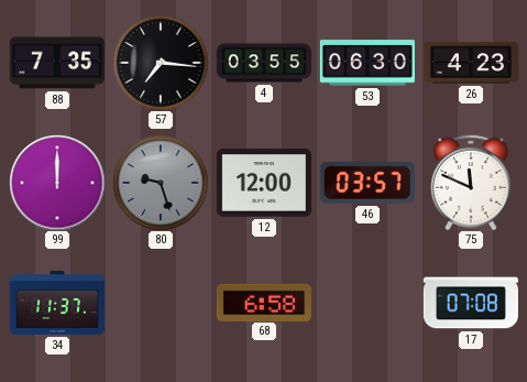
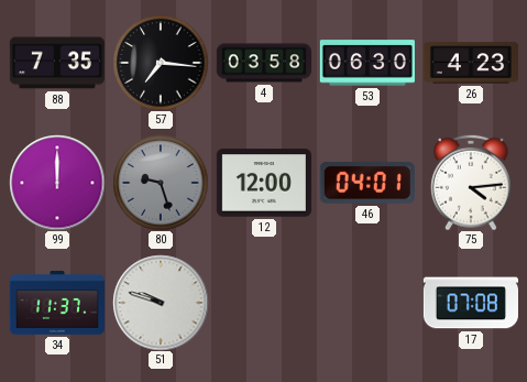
4: 03:55 -> 03:58
46: 03:57 -> 04:01
75: 11:49 -> 4:14
51: none -> 9:48
68: 6:58 -> none
